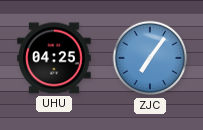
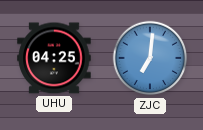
ZJC: 7:06 -> 7:01
